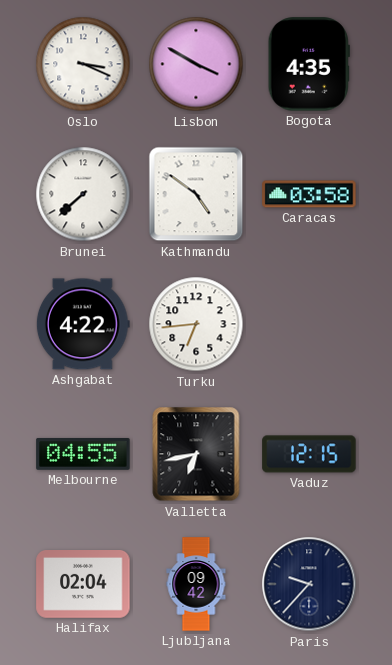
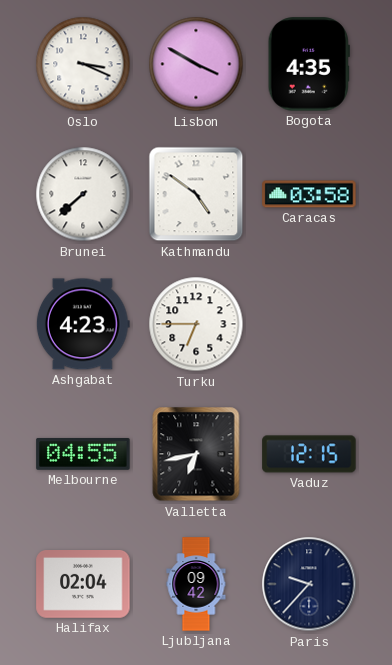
Ashgabat: 4:22 -> 4:23
Turku: 6:44 -> 6:45
